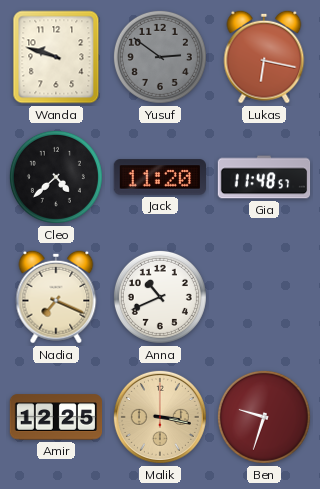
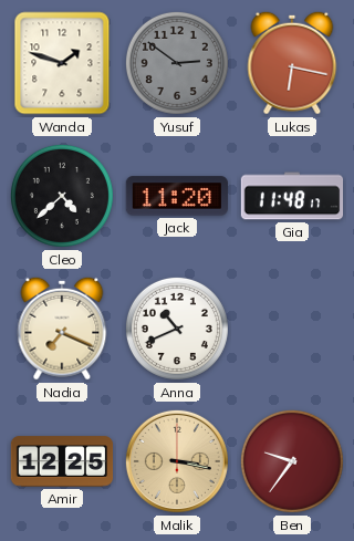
Wanda: 9:48 -> 1:48
Gia: 11:48:57 -> 11:48:17
Ben: 9:33 -> 9:36
